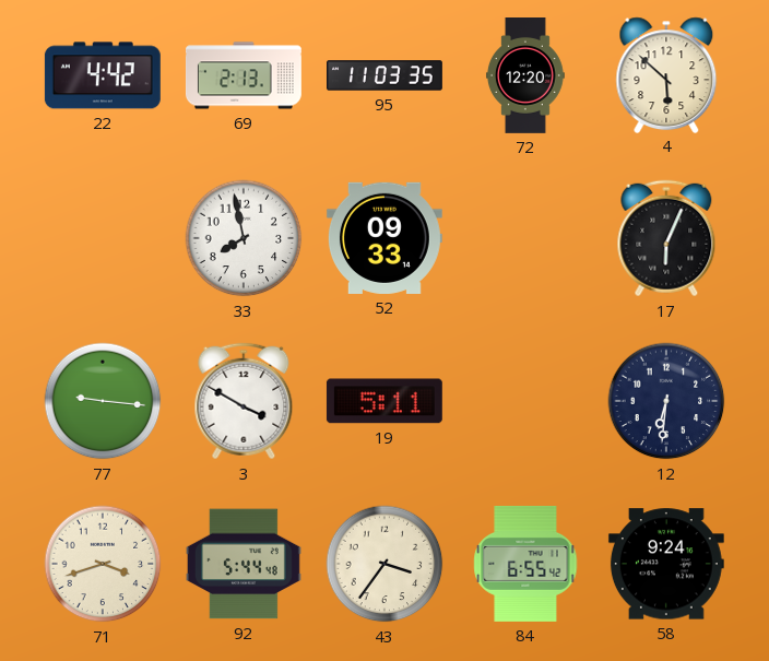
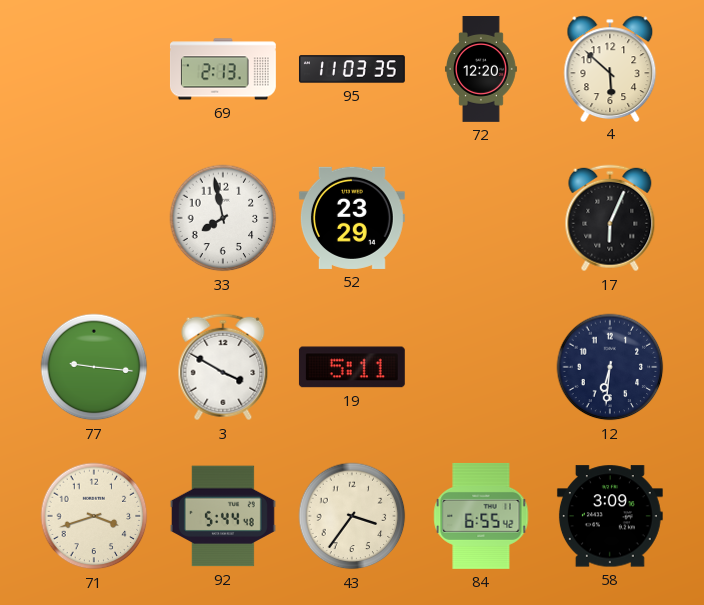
22: 4:42 -> none
52: 09:33 -> 23:29
58: 9:24 -> 3:09
